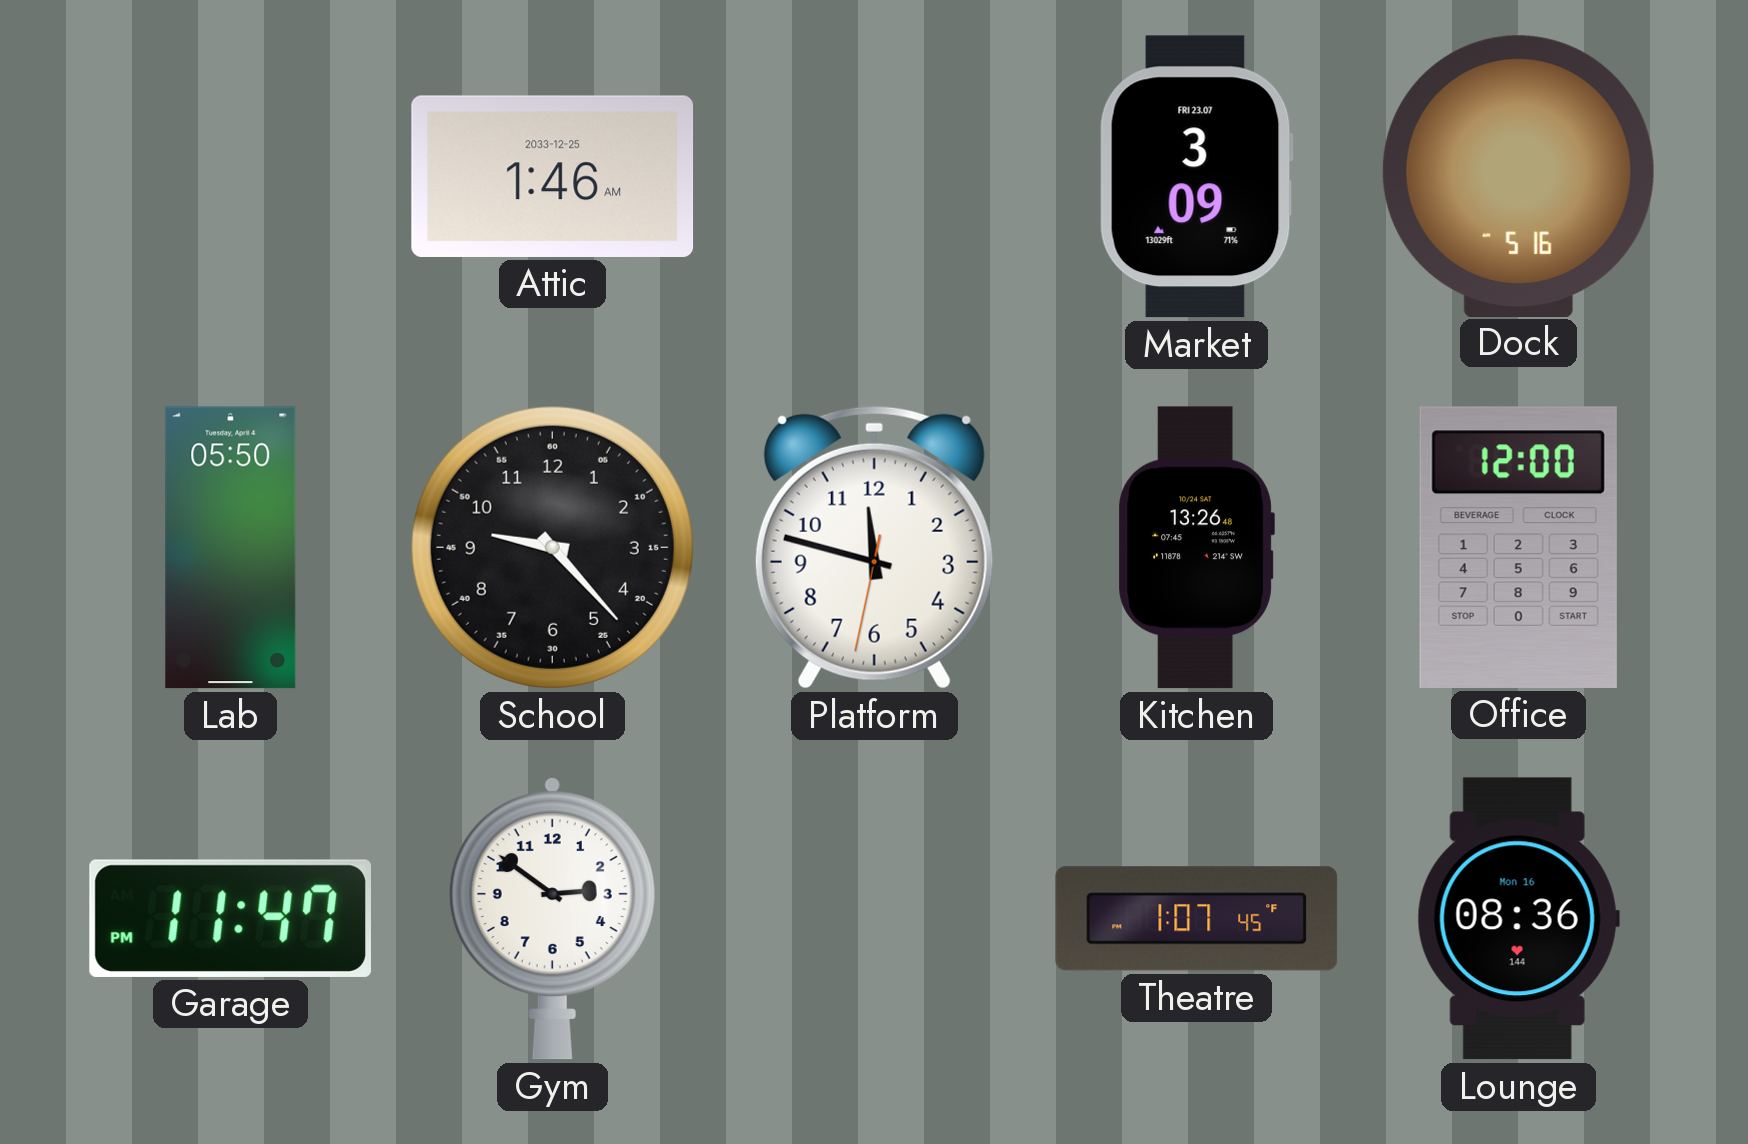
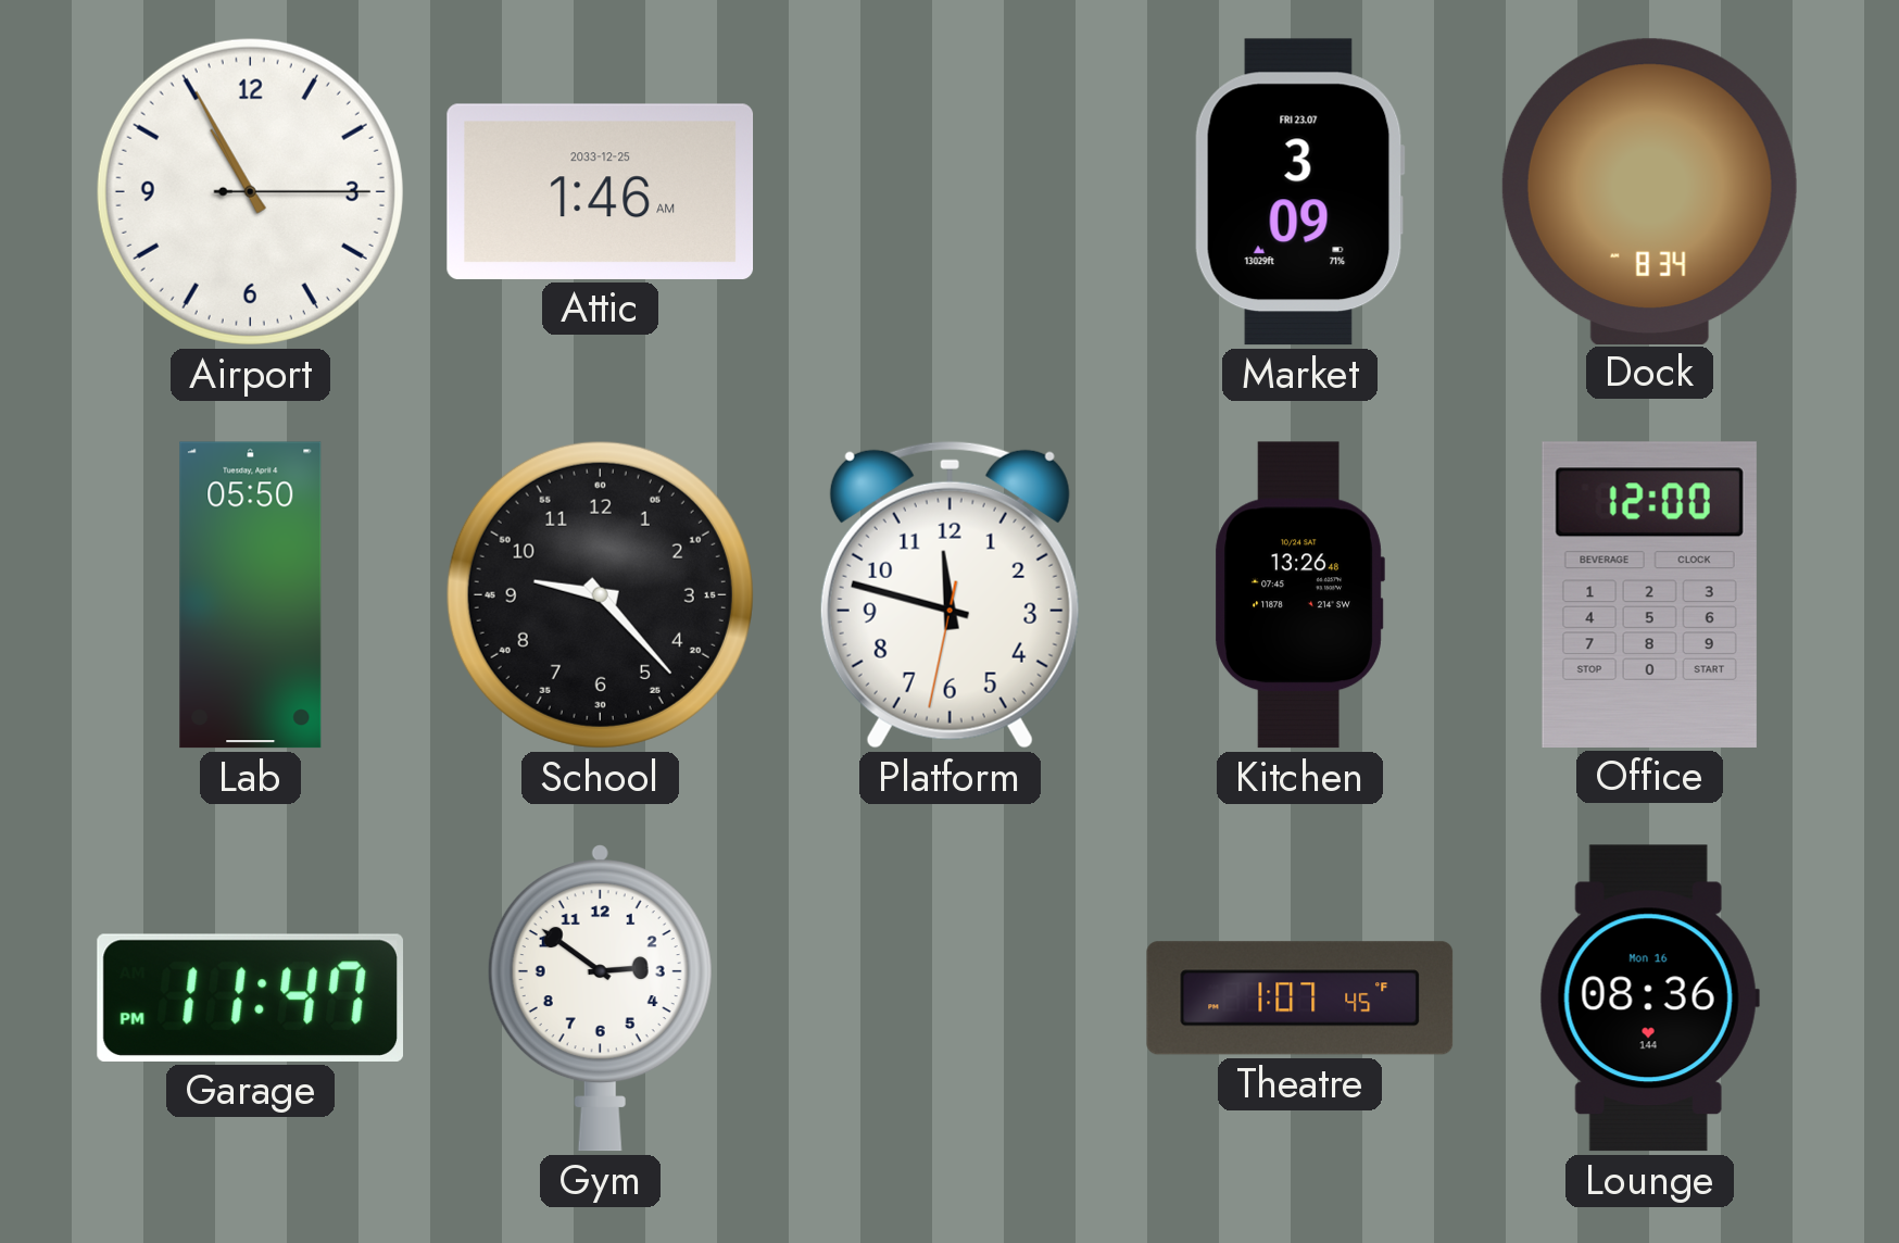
Airport: none -> 10:55
Dock: 5:16 -> 8:34
